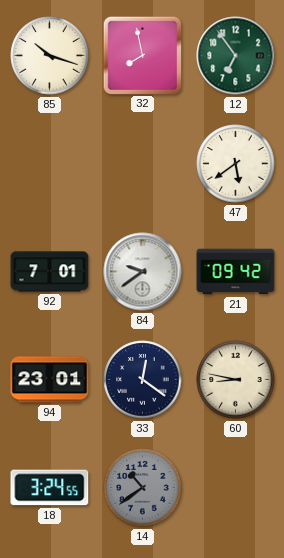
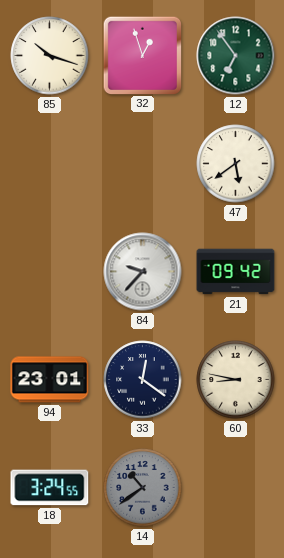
32: 7:58 -> 12:57
92: 7:01 -> none
84: 9:39 -> 9:37
